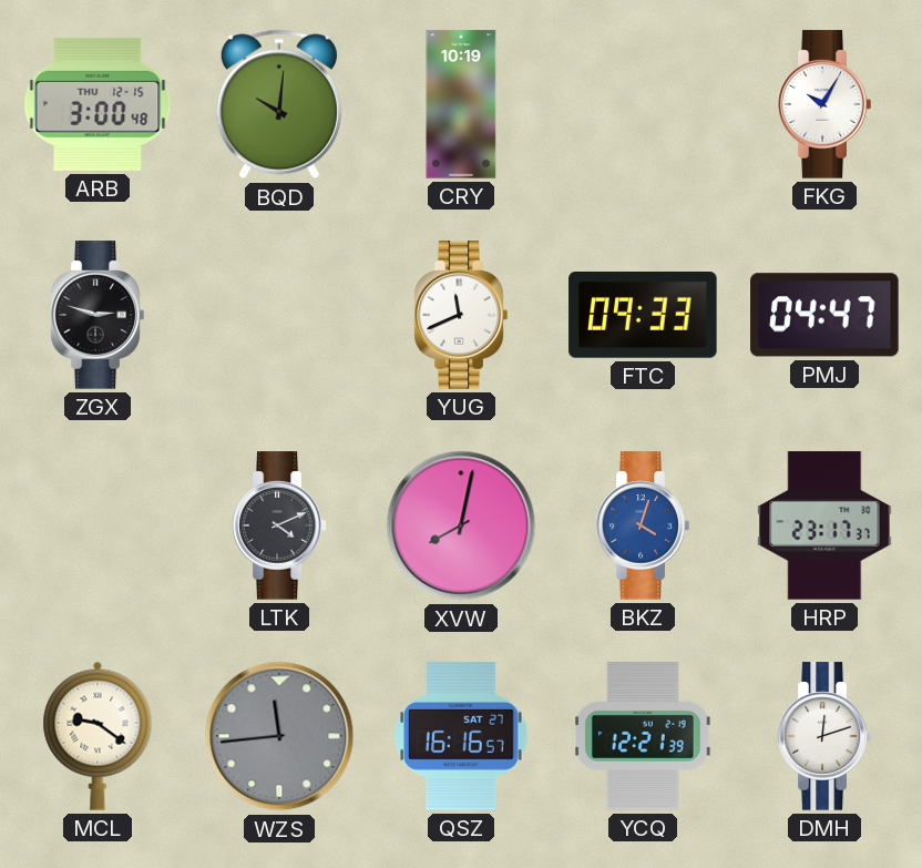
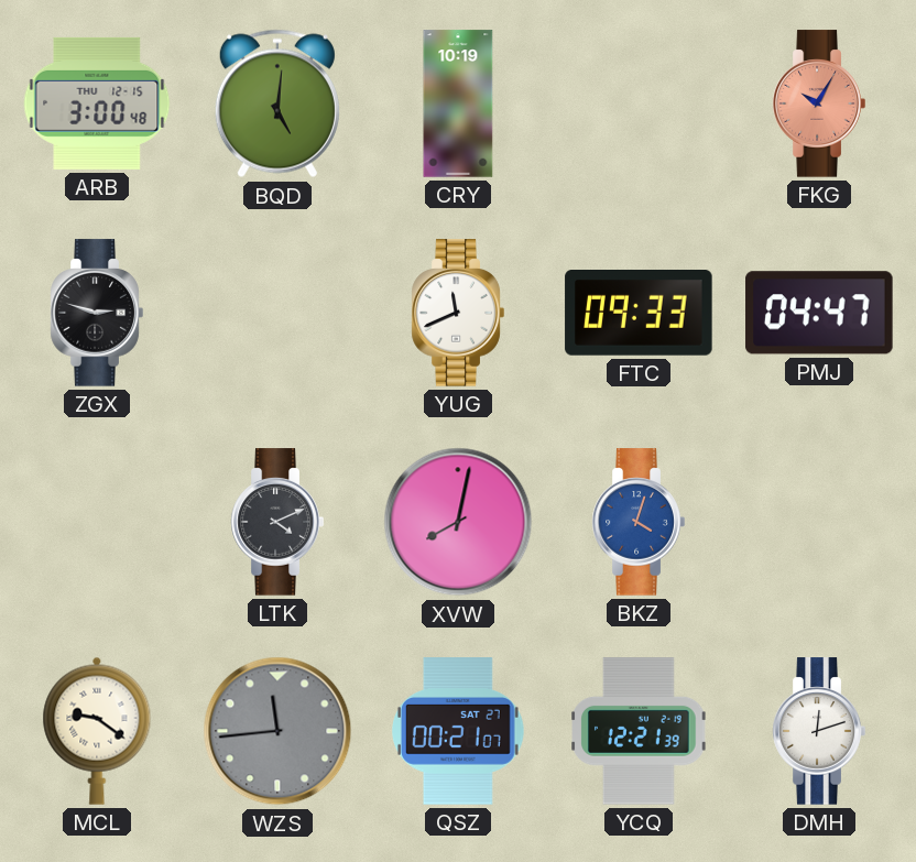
BQD: 10:01 -> 5:01
FKG dial: white -> salmon
HRP: 23:17 -> none
QSZ: 16:16 -> 00:21
